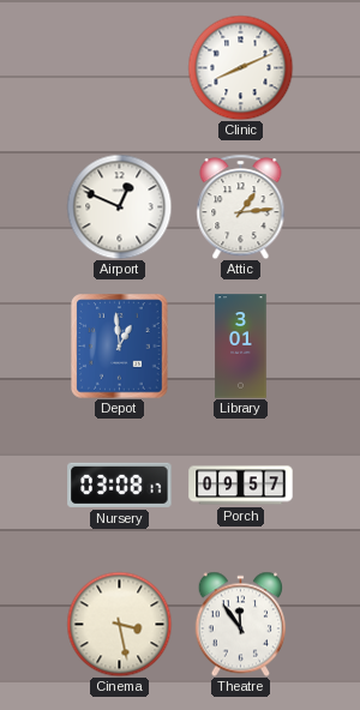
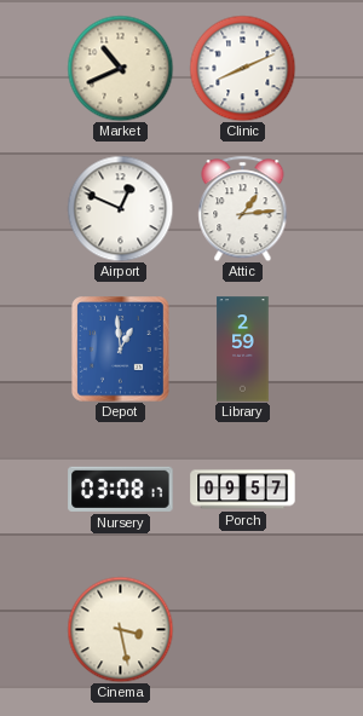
Market: none -> 10:41
Library: 3:01 -> 2:59
Theatre: 11:54 -> none
